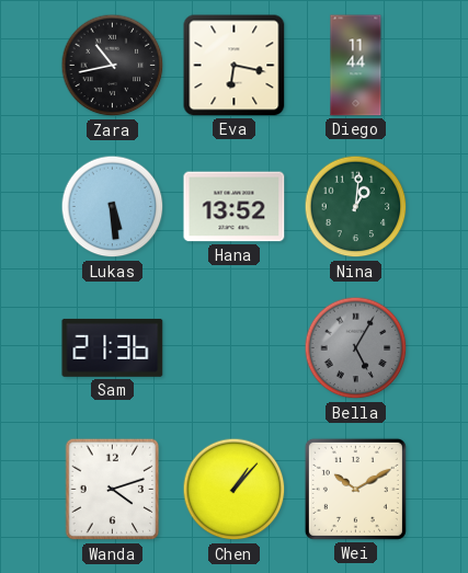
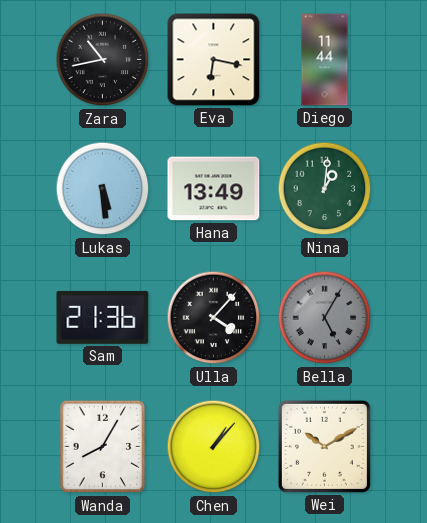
Hana: 13:52 -> 13:49
Ulla: none -> 4:07
Wanda: 4:12 -> 8:05
